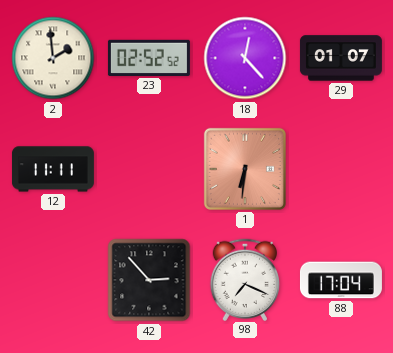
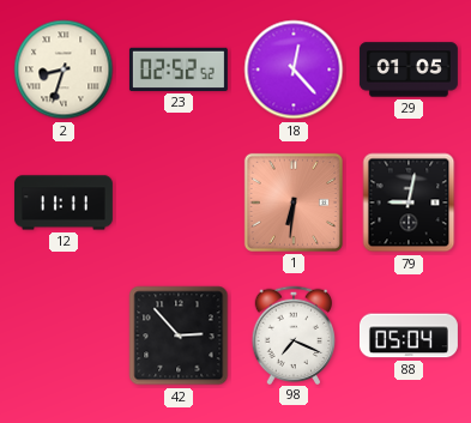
2: 1:59 -> 8:33
29: 01:07 -> 01:05
79: none -> 9:02
88: 17:04 -> 05:04
